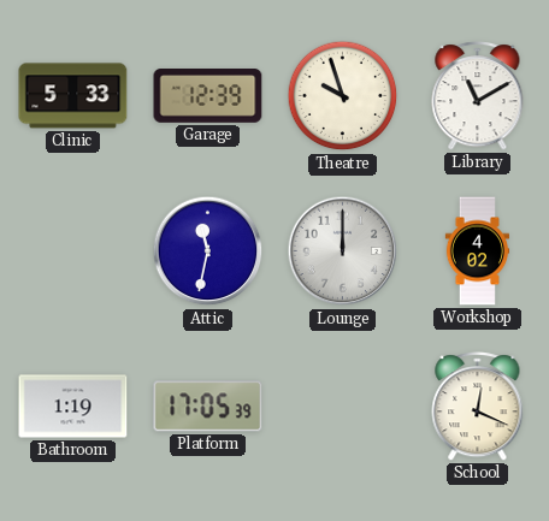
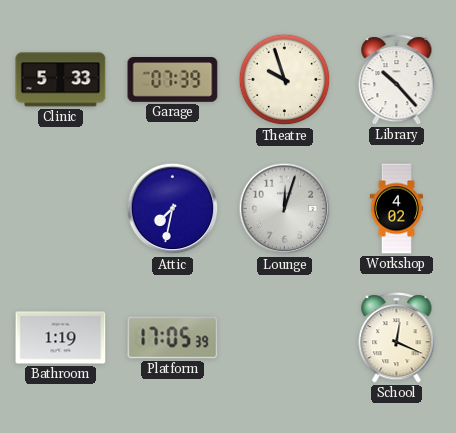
Garage: 12:39 -> 07:39
Library: 11:10 -> 10:23
Attic: 11:32 -> 7:32
Lounge: 12:00 -> 12:03
